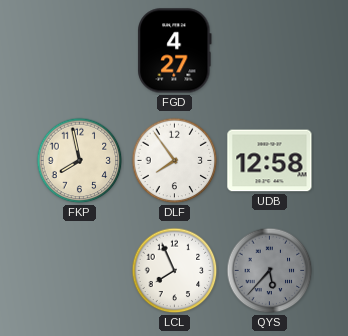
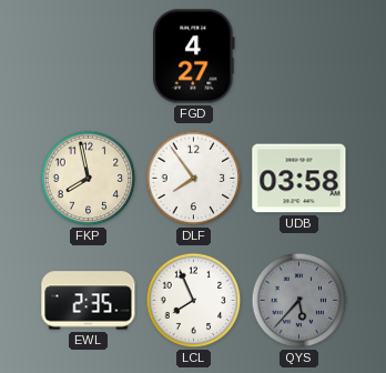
UDB: 12:58 -> 03:58
EWL: none -> 2:35
